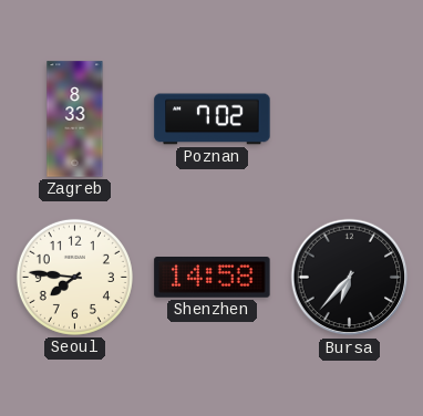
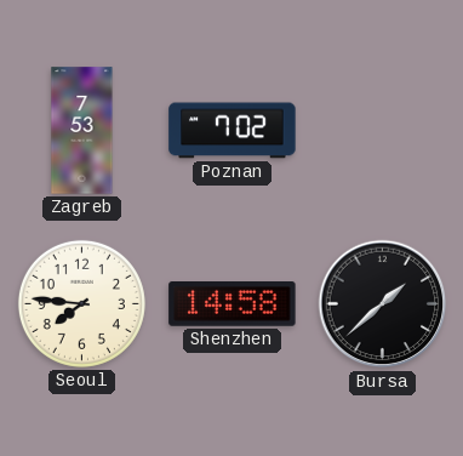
Zagreb: 8:33 -> 7:53
Bursa: 6:37 -> 1:38
